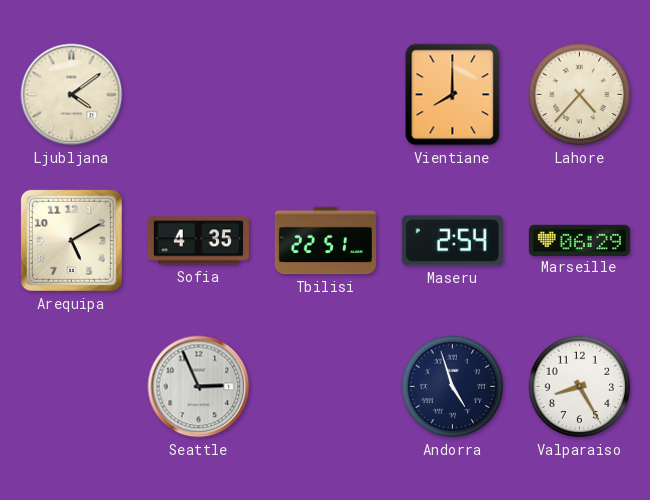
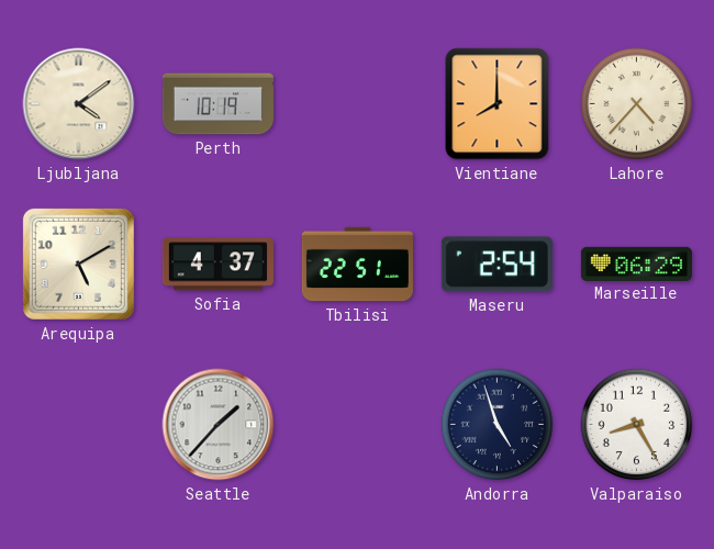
Perth: none -> 10:19
Sofia: 4:35 -> 4:37
Seattle: 2:56 -> 1:37
